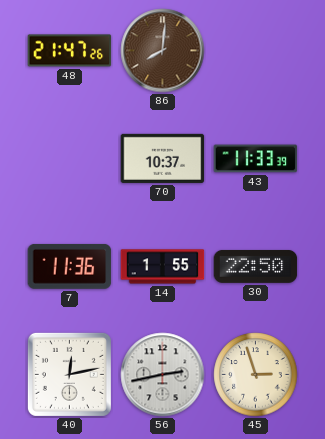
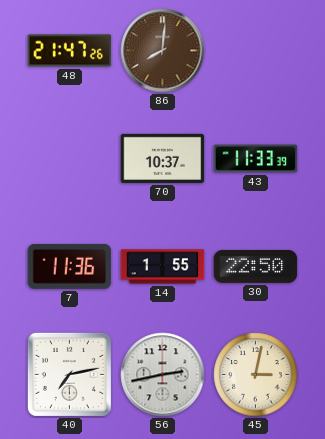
40: 12:13 -> 7:13
45: 2:57 -> 3:02
